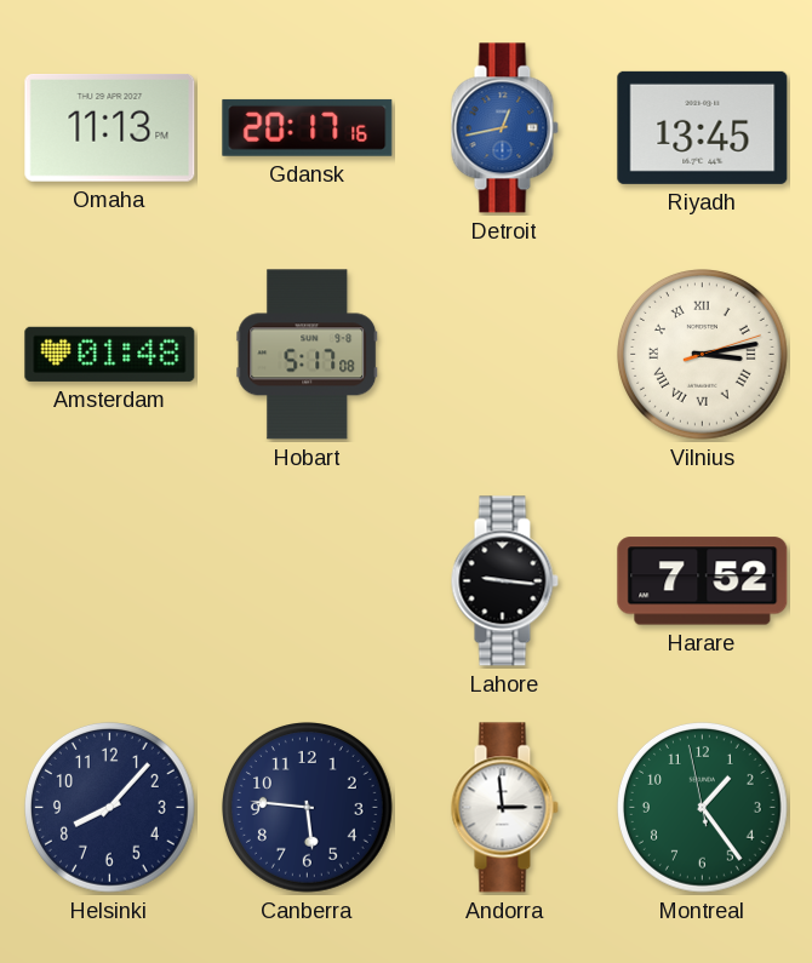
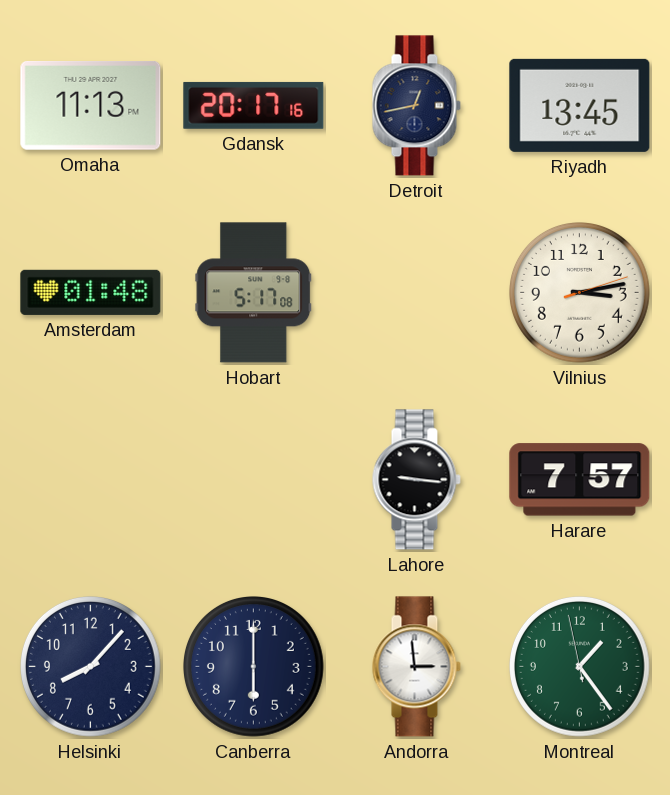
Detroit dial: blue -> navy
Vilnius numerals: Roman -> Arabic
Harare: 7:52 -> 7:57
Canberra: 5:46 -> 6:00
